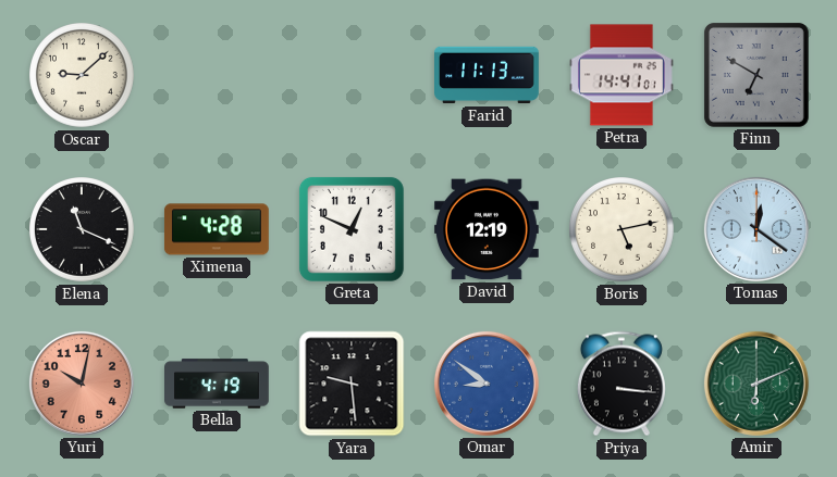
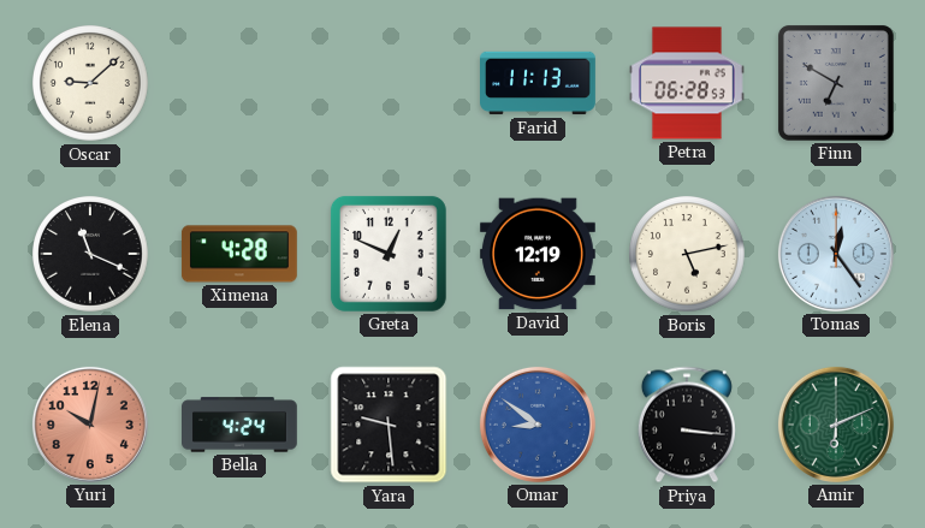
Petra: 14:41 -> 06:28
Tomas: 12:21 -> 12:24
Bella: 4:19 -> 4:24
